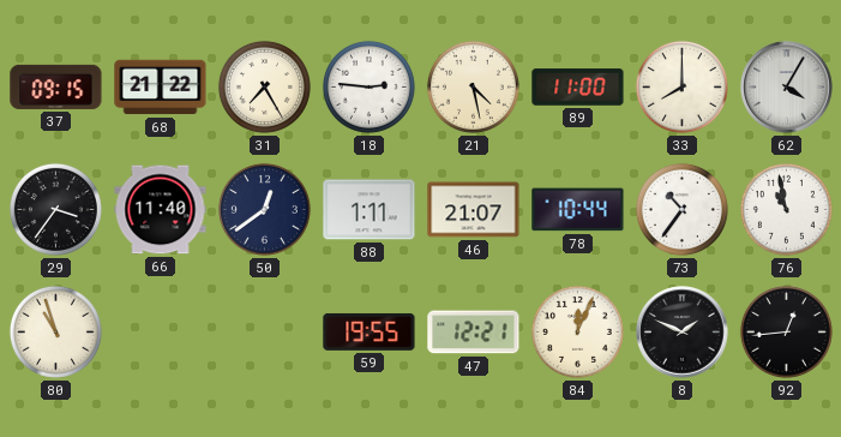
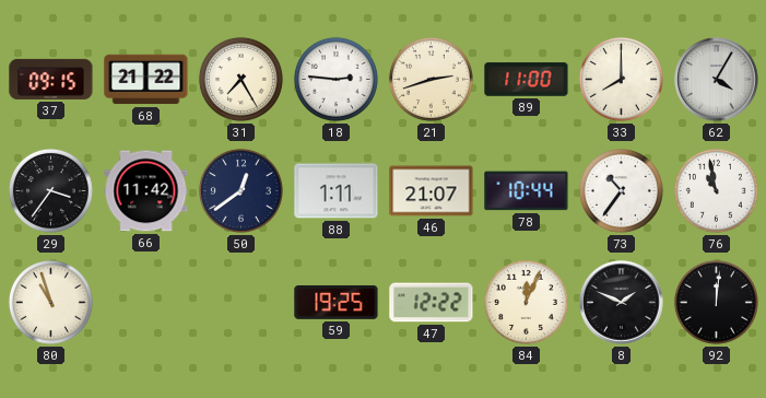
21: 4:28 -> 2:42
66: 11:40 -> 11:42
59: 19:55 -> 19:25
47: 12:21 -> 12:22
92: 12:44 -> 12:01
